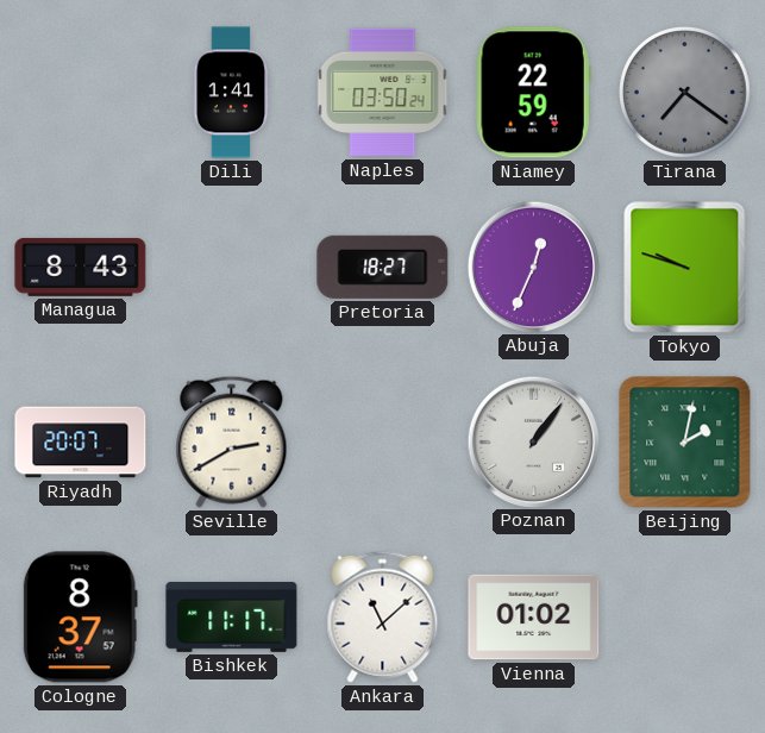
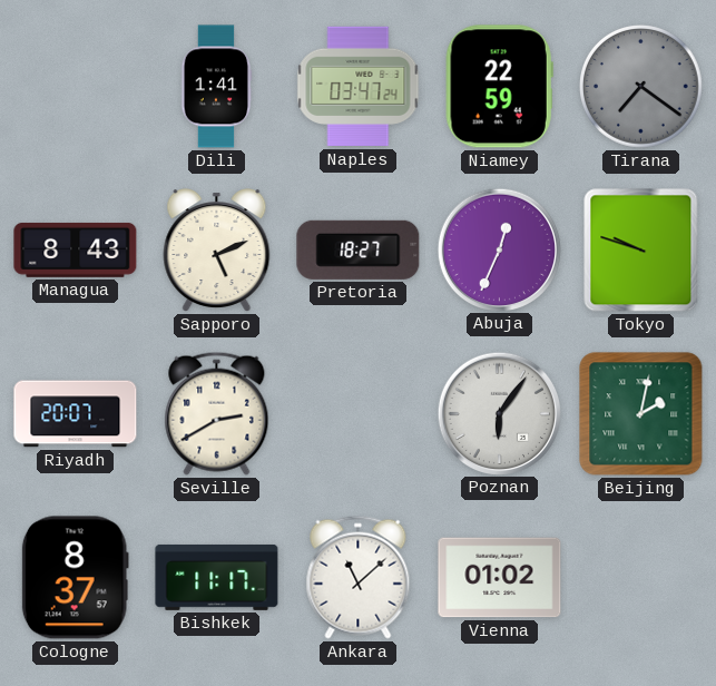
Naples: 03:50 -> 03:47
Sapporo: none -> 5:11
Poznan: 1:06 -> 6:06
